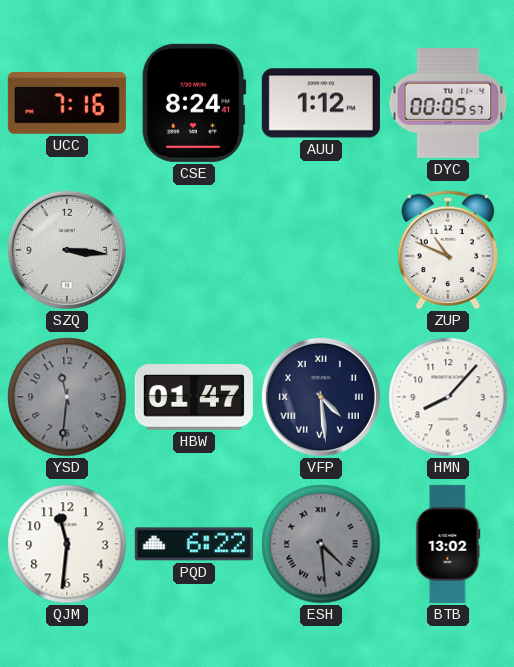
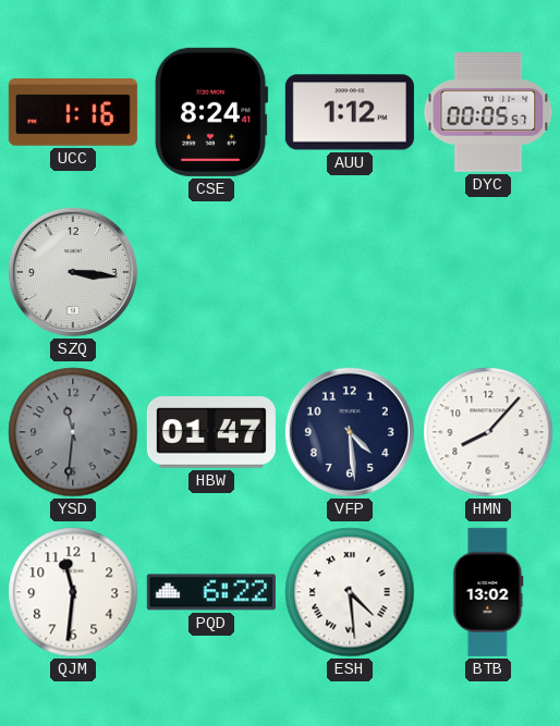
UCC: 7:16 -> 1:16
ZUP: 10:49 -> none
VFP numerals: Roman -> Arabic
ESH dial: grey -> white
